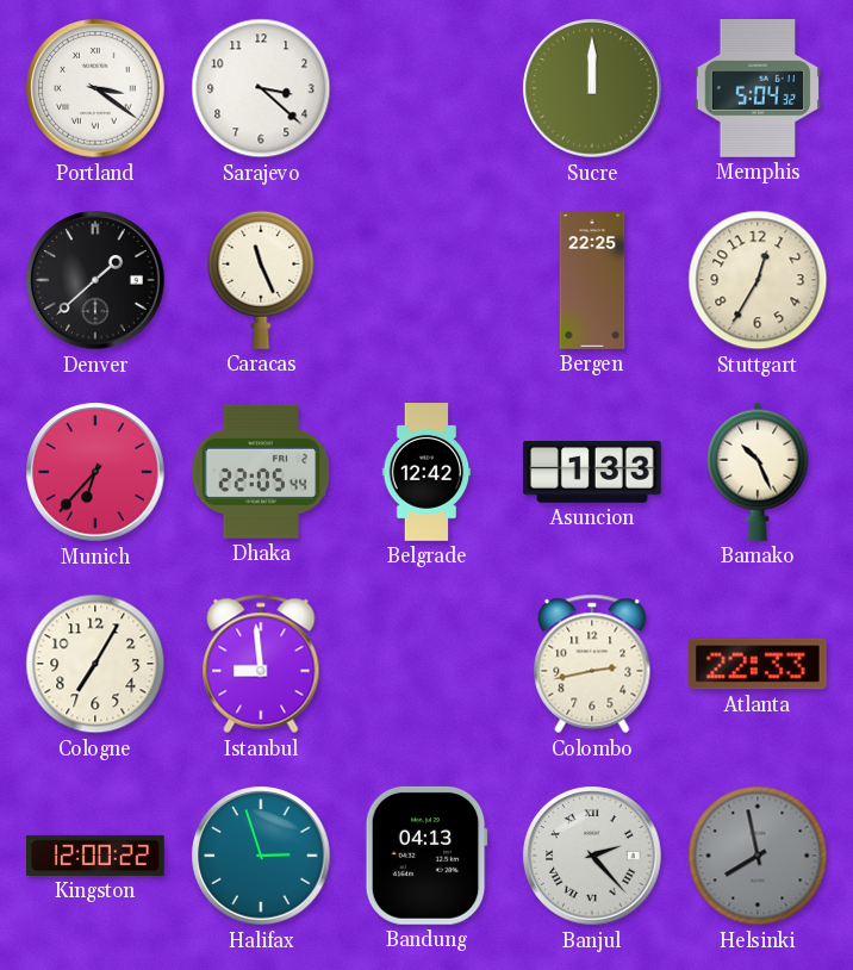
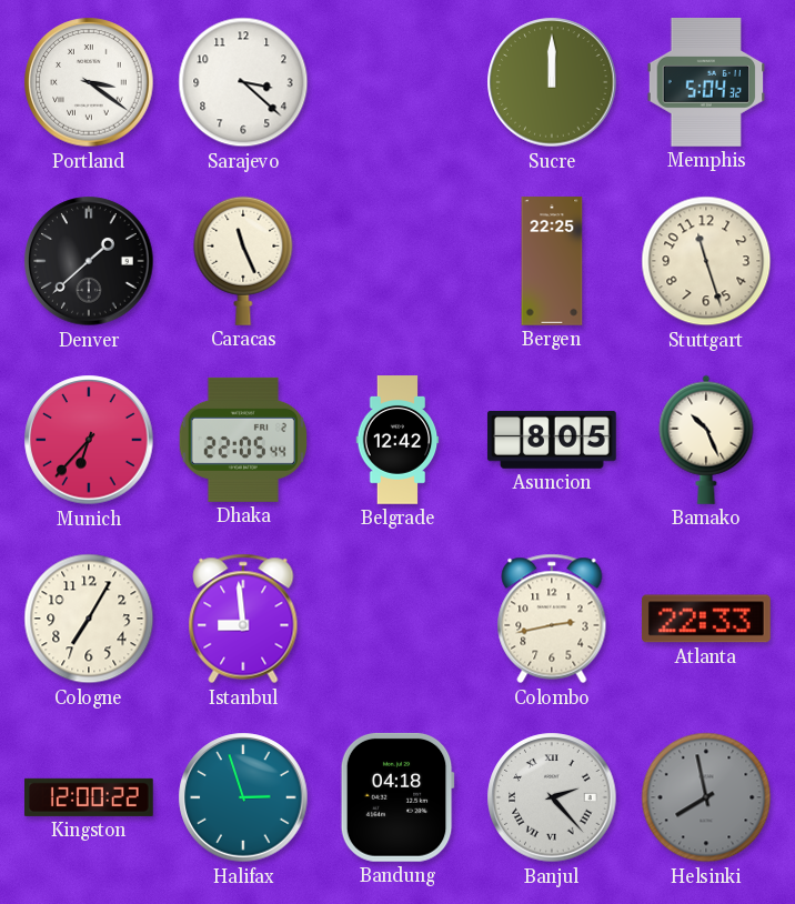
Stuttgart: 12:35 -> 11:27
Asuncion: 1:33 -> 8:05
Bandung: 04:13 -> 04:18
